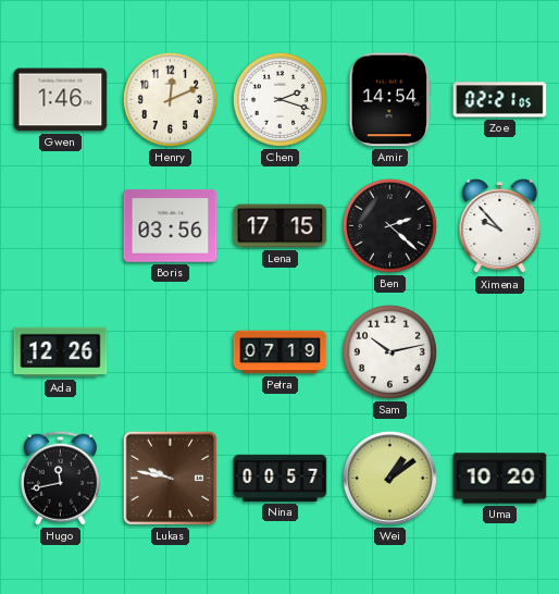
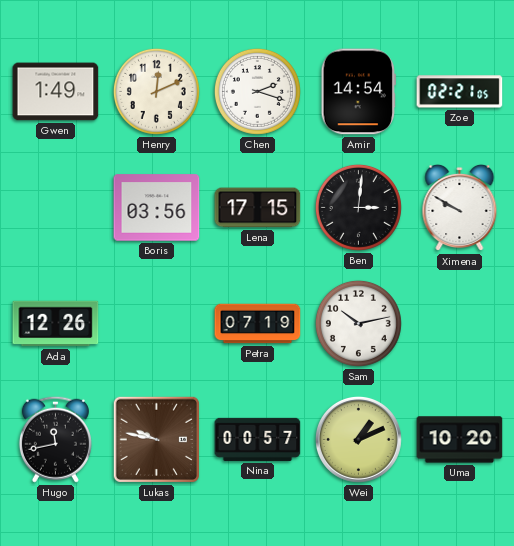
Gwen: 1:46 -> 1:49
Ben: 2:22 -> 3:01
Ximena: 9:53 -> 9:50
Wei: 1:09 -> 1:11
